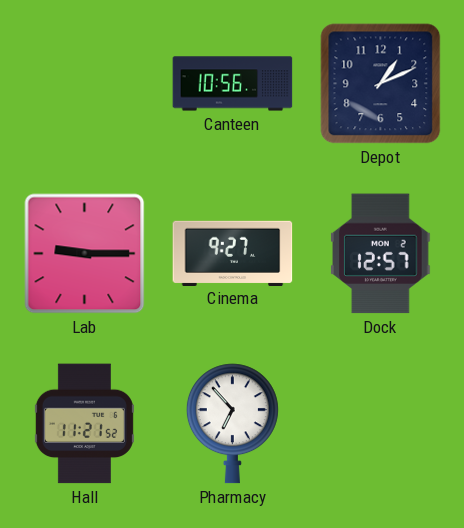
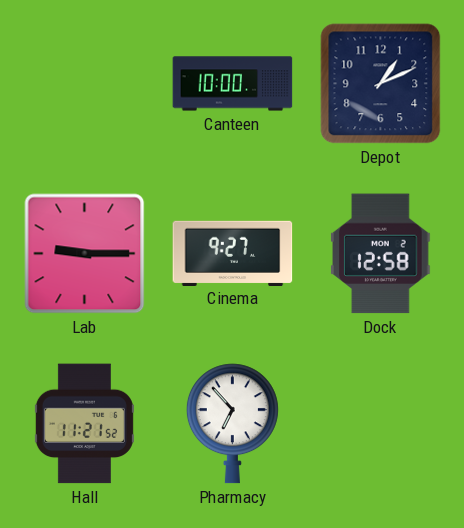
Canteen: 10:56 -> 10:00
Dock: 12:57 -> 12:58
